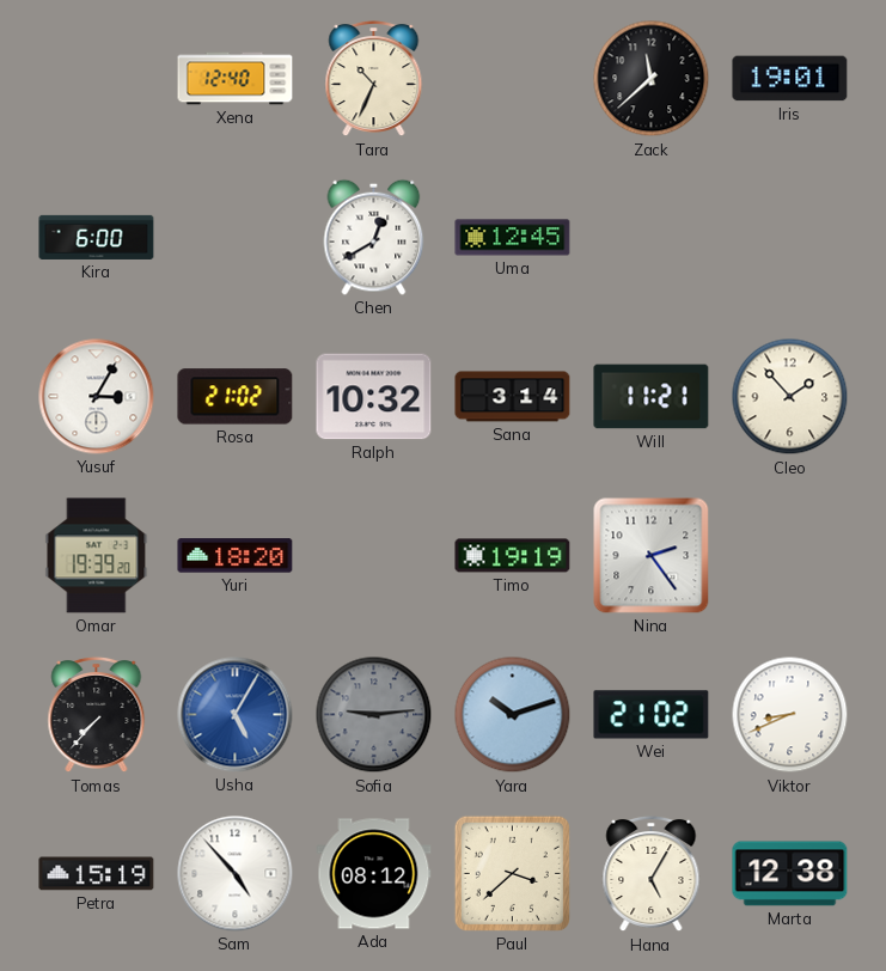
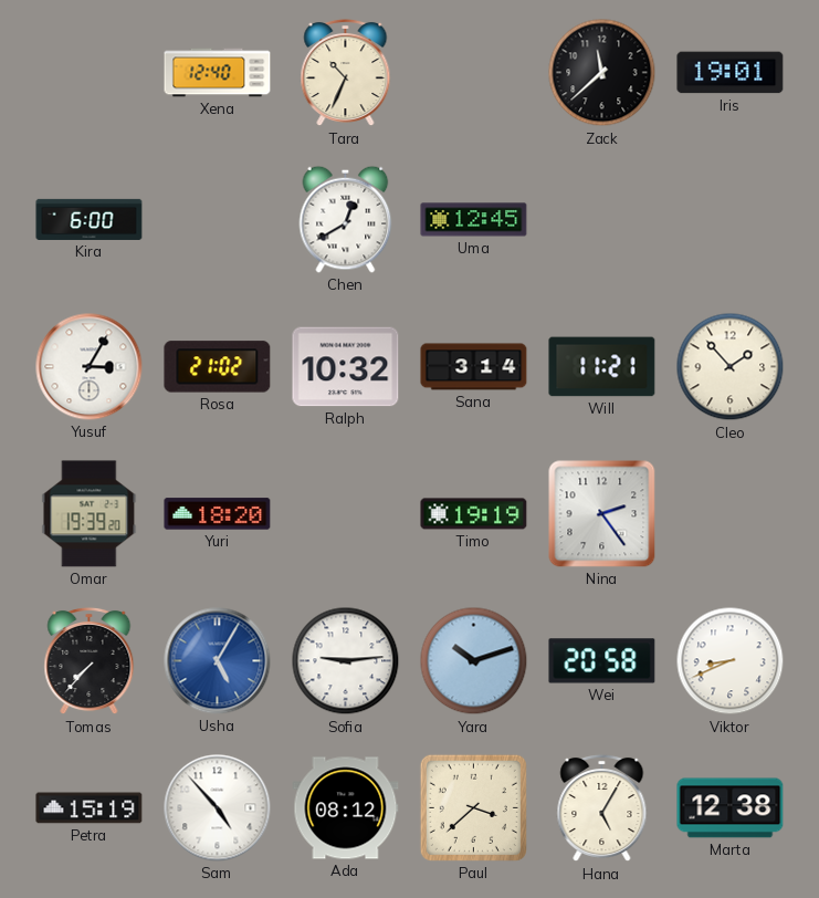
Sofia dial: grey -> white
Wei: 21:02 -> 20:58
